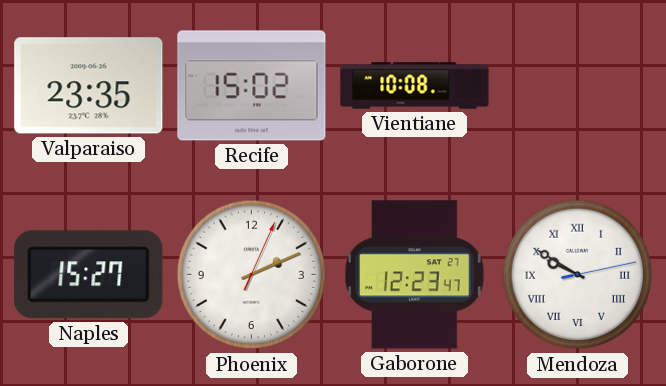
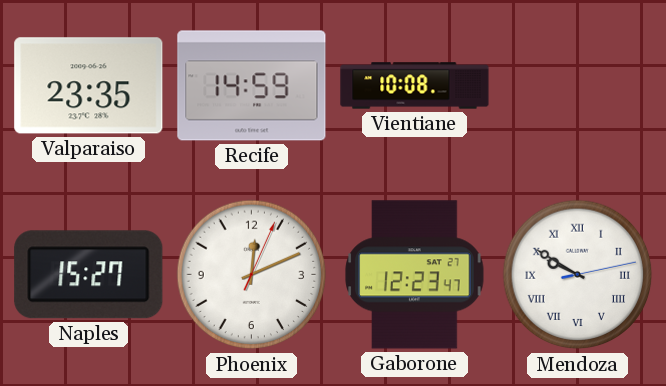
Recife: 15:02 -> 14:59
Phoenix: 2:11 -> 12:11
